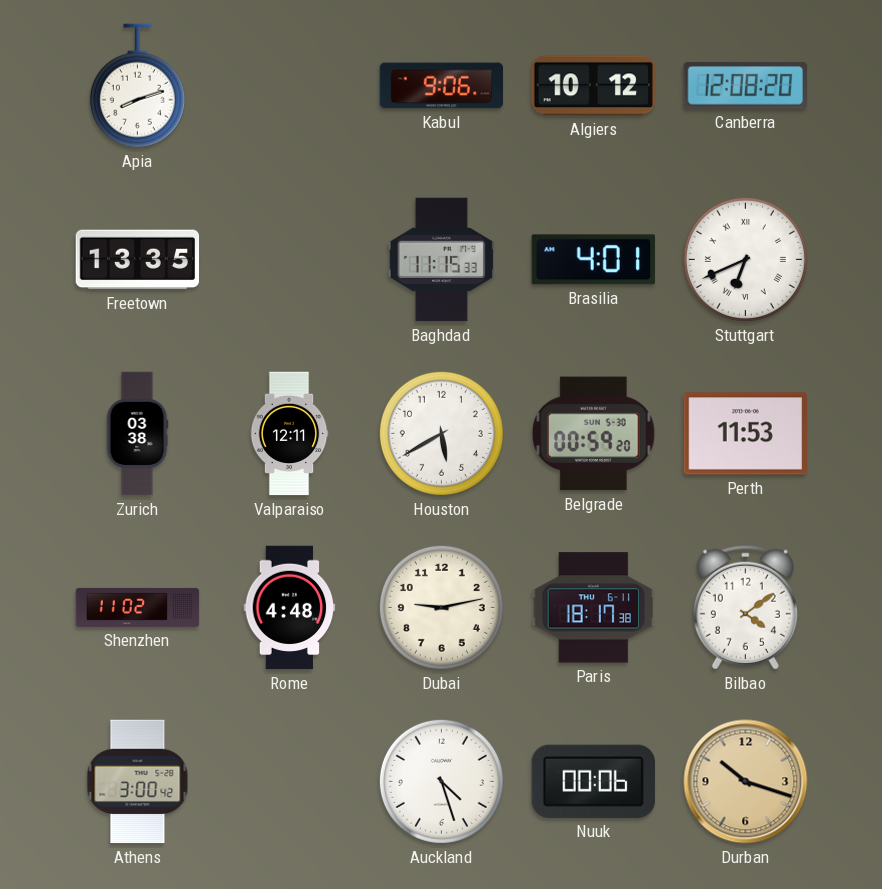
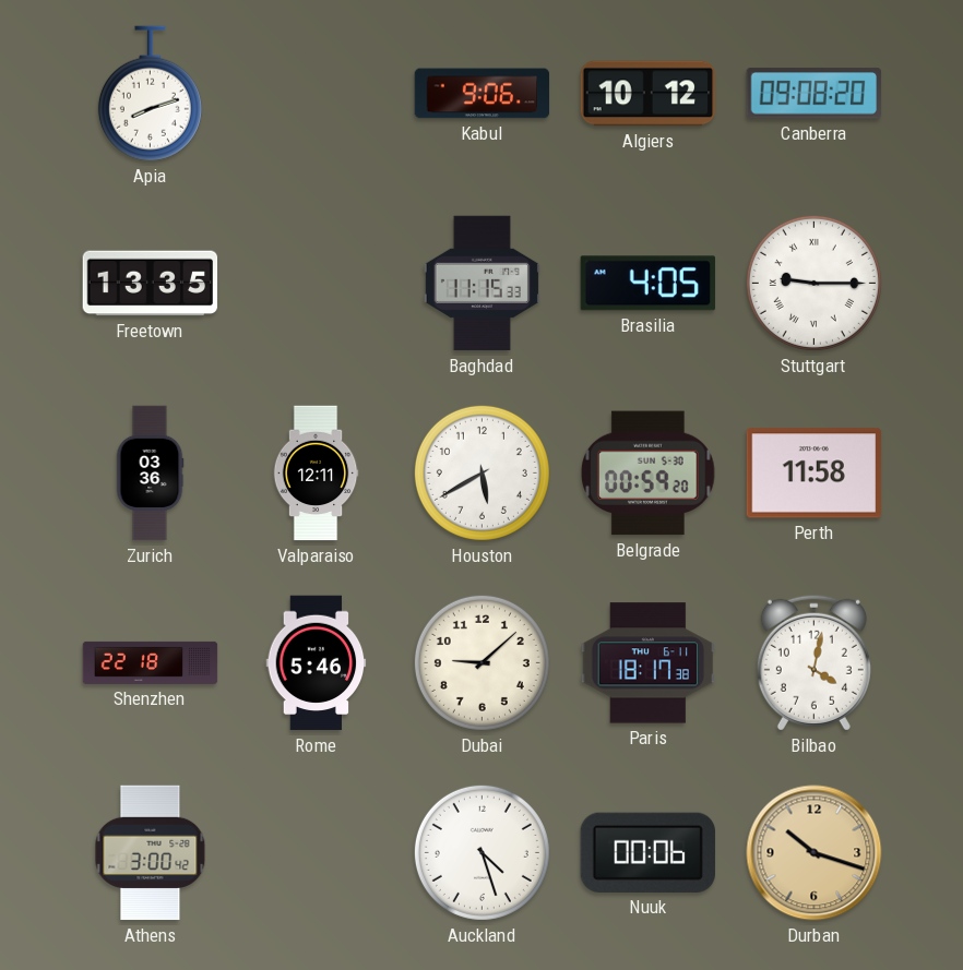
Canberra: 12:08 -> 09:08
Brasilia: 4:01 -> 4:05
Stuttgart: 6:41 -> 9:15
Zurich: 03:38 -> 03:36
Perth: 11:53 -> 11:58
Shenzhen: 11:02 -> 22:18
Rome: 4:48 -> 5:46
Dubai: 9:13 -> 9:08
Bilbao: 4:09 -> 4:02
